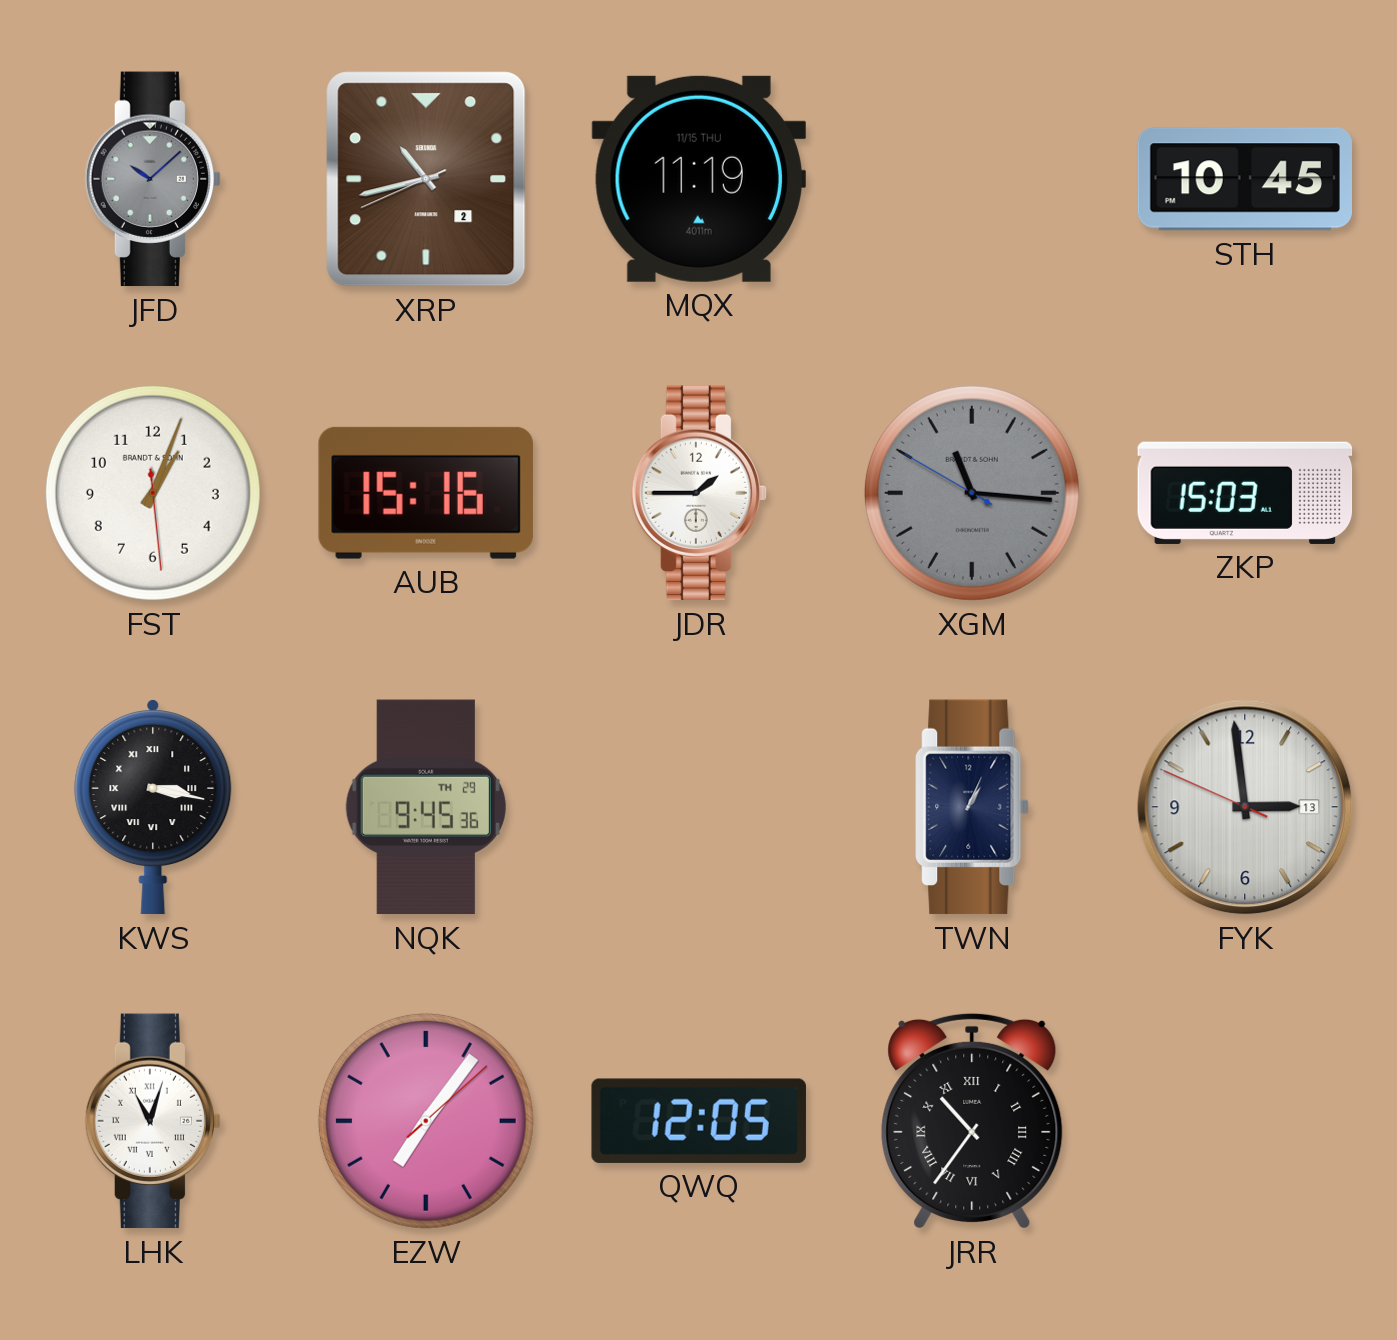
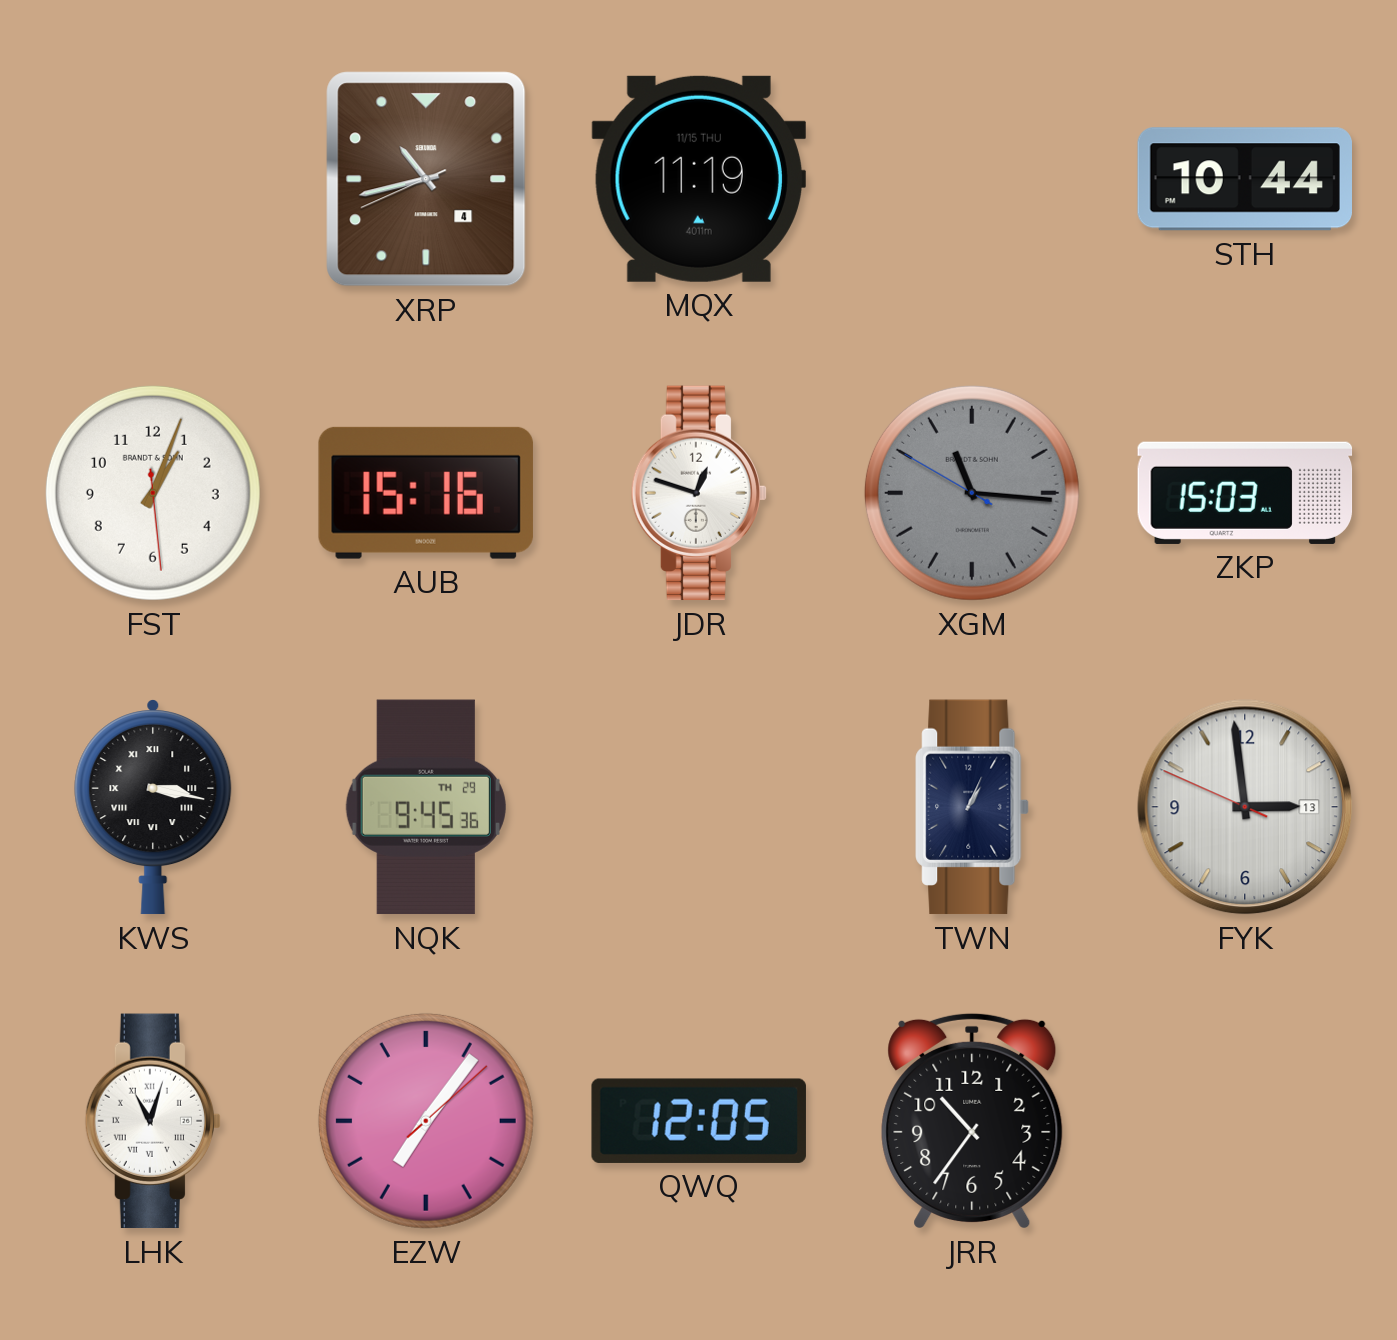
JFD: 10:08 -> none
XRP date: 2 -> 4
STH: 10:45 -> 10:44
JDR: 1:45 -> 12:48
JRR numerals: Roman -> Arabic
